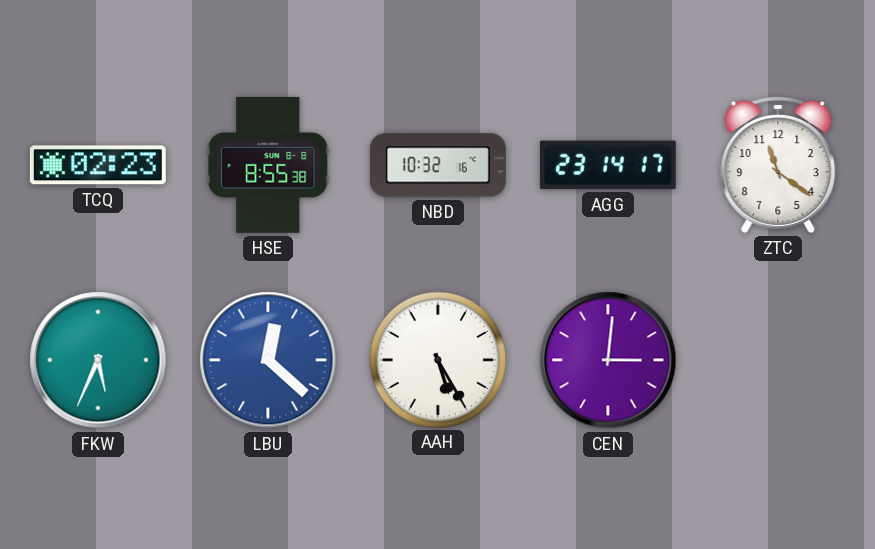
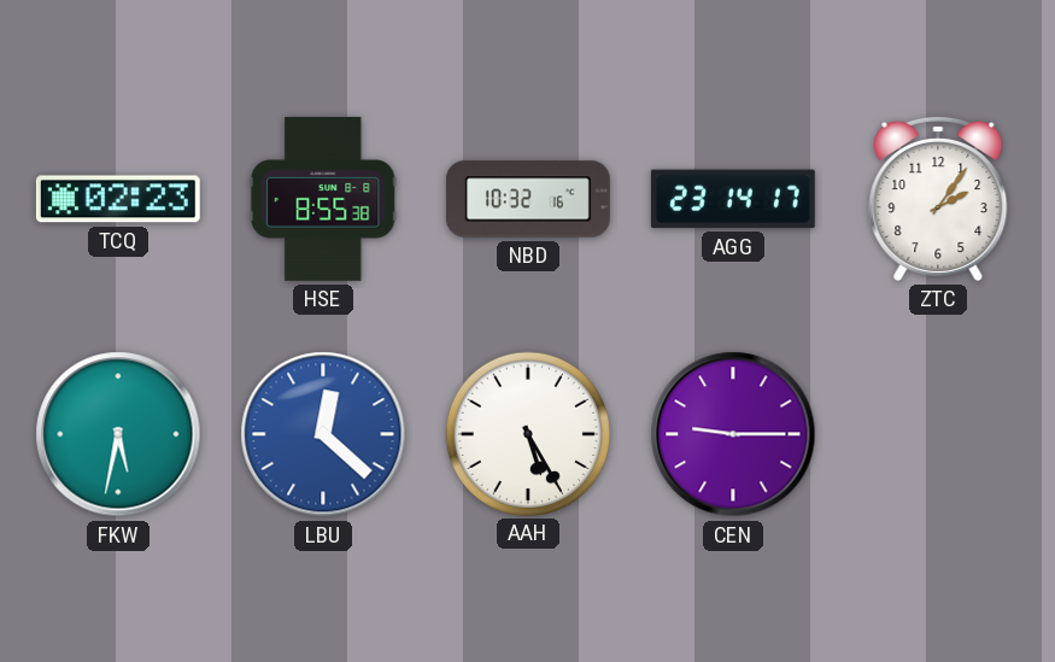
ZTC: 11:21 -> 2:06
FKW: 5:34 -> 5:32
CEN: 3:01 -> 9:15
